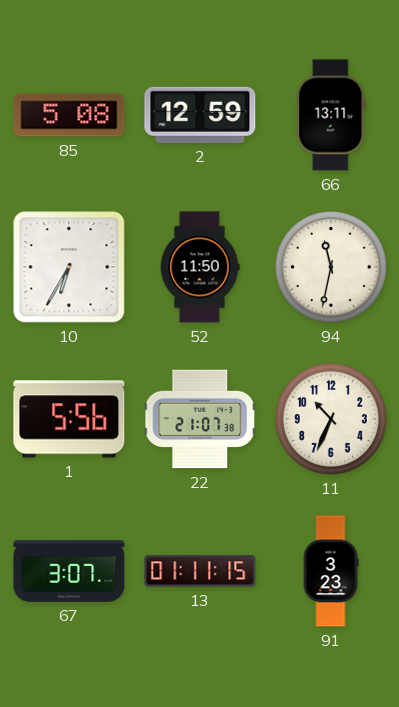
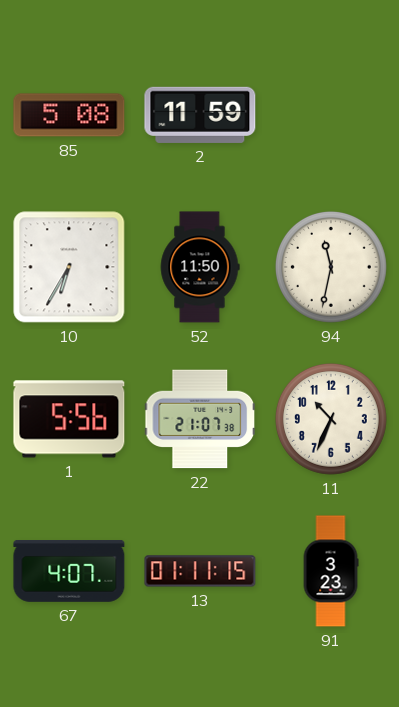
2: 12:59 -> 11:59
66: 13:11 -> none
67: 3:07 -> 4:07
